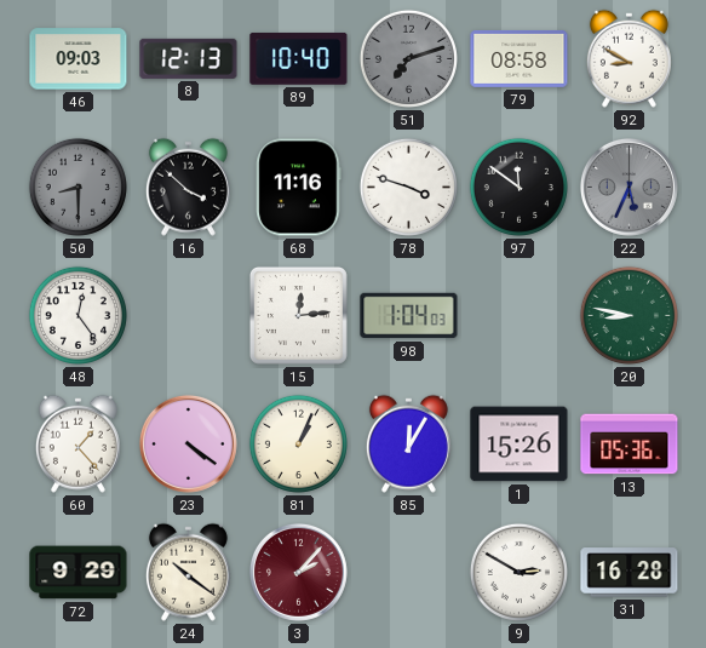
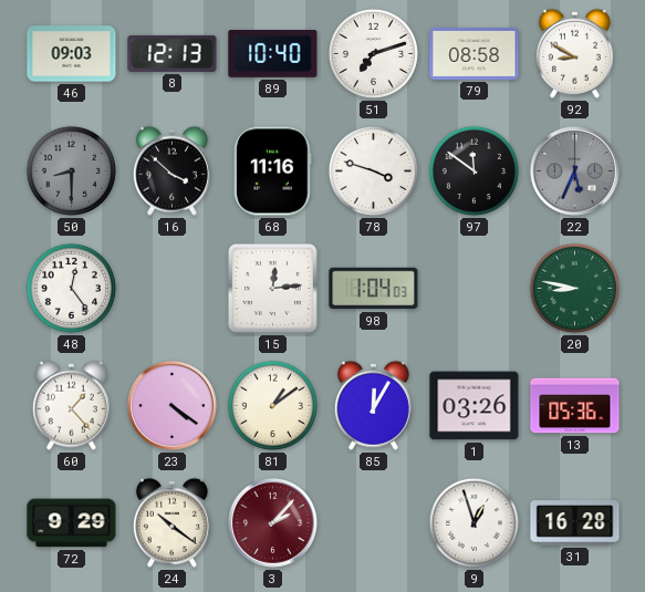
51 dial: grey -> white
81: 1:04 -> 1:09
1: 15:26 -> 03:26
9: 2:50 -> 12:57
